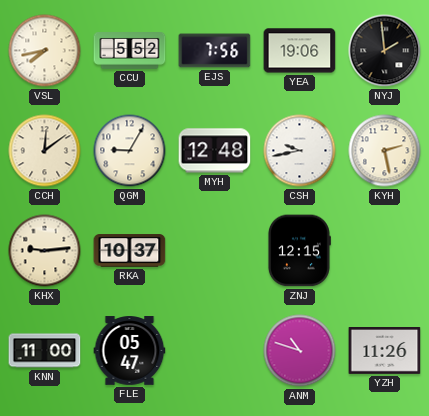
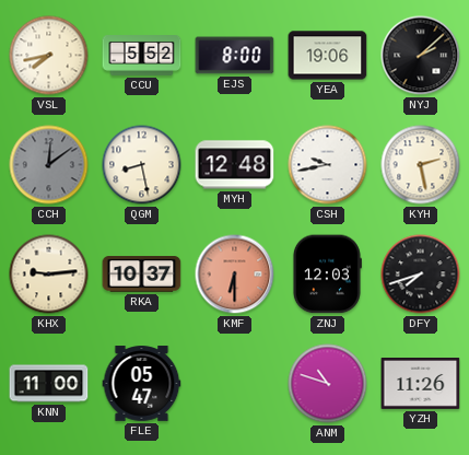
EJS: 7:56 -> 8:00
NYJ: 1:59 -> 2:08
CCH dial: cream -> grey
QGM: 9:05 -> 8:28
KMF: none -> 6:30
ZNJ: 12:15 -> 12:03
DFY: none -> 7:42
